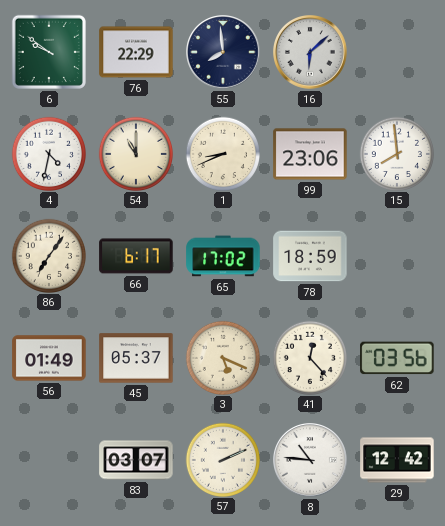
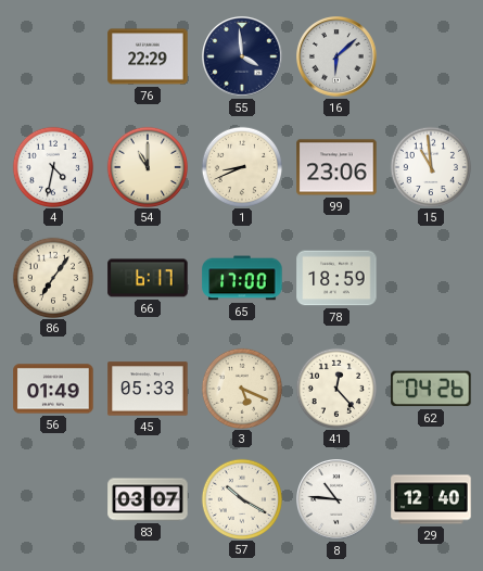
6: 9:51 -> none
55: 7:59 -> 3:59
15: 7:59 -> 10:59
65: 17:02 -> 17:00
45: 05:37 -> 05:33
62: 03:56 -> 04:26
57: 2:11 -> 10:20
29: 12:42 -> 12:40
